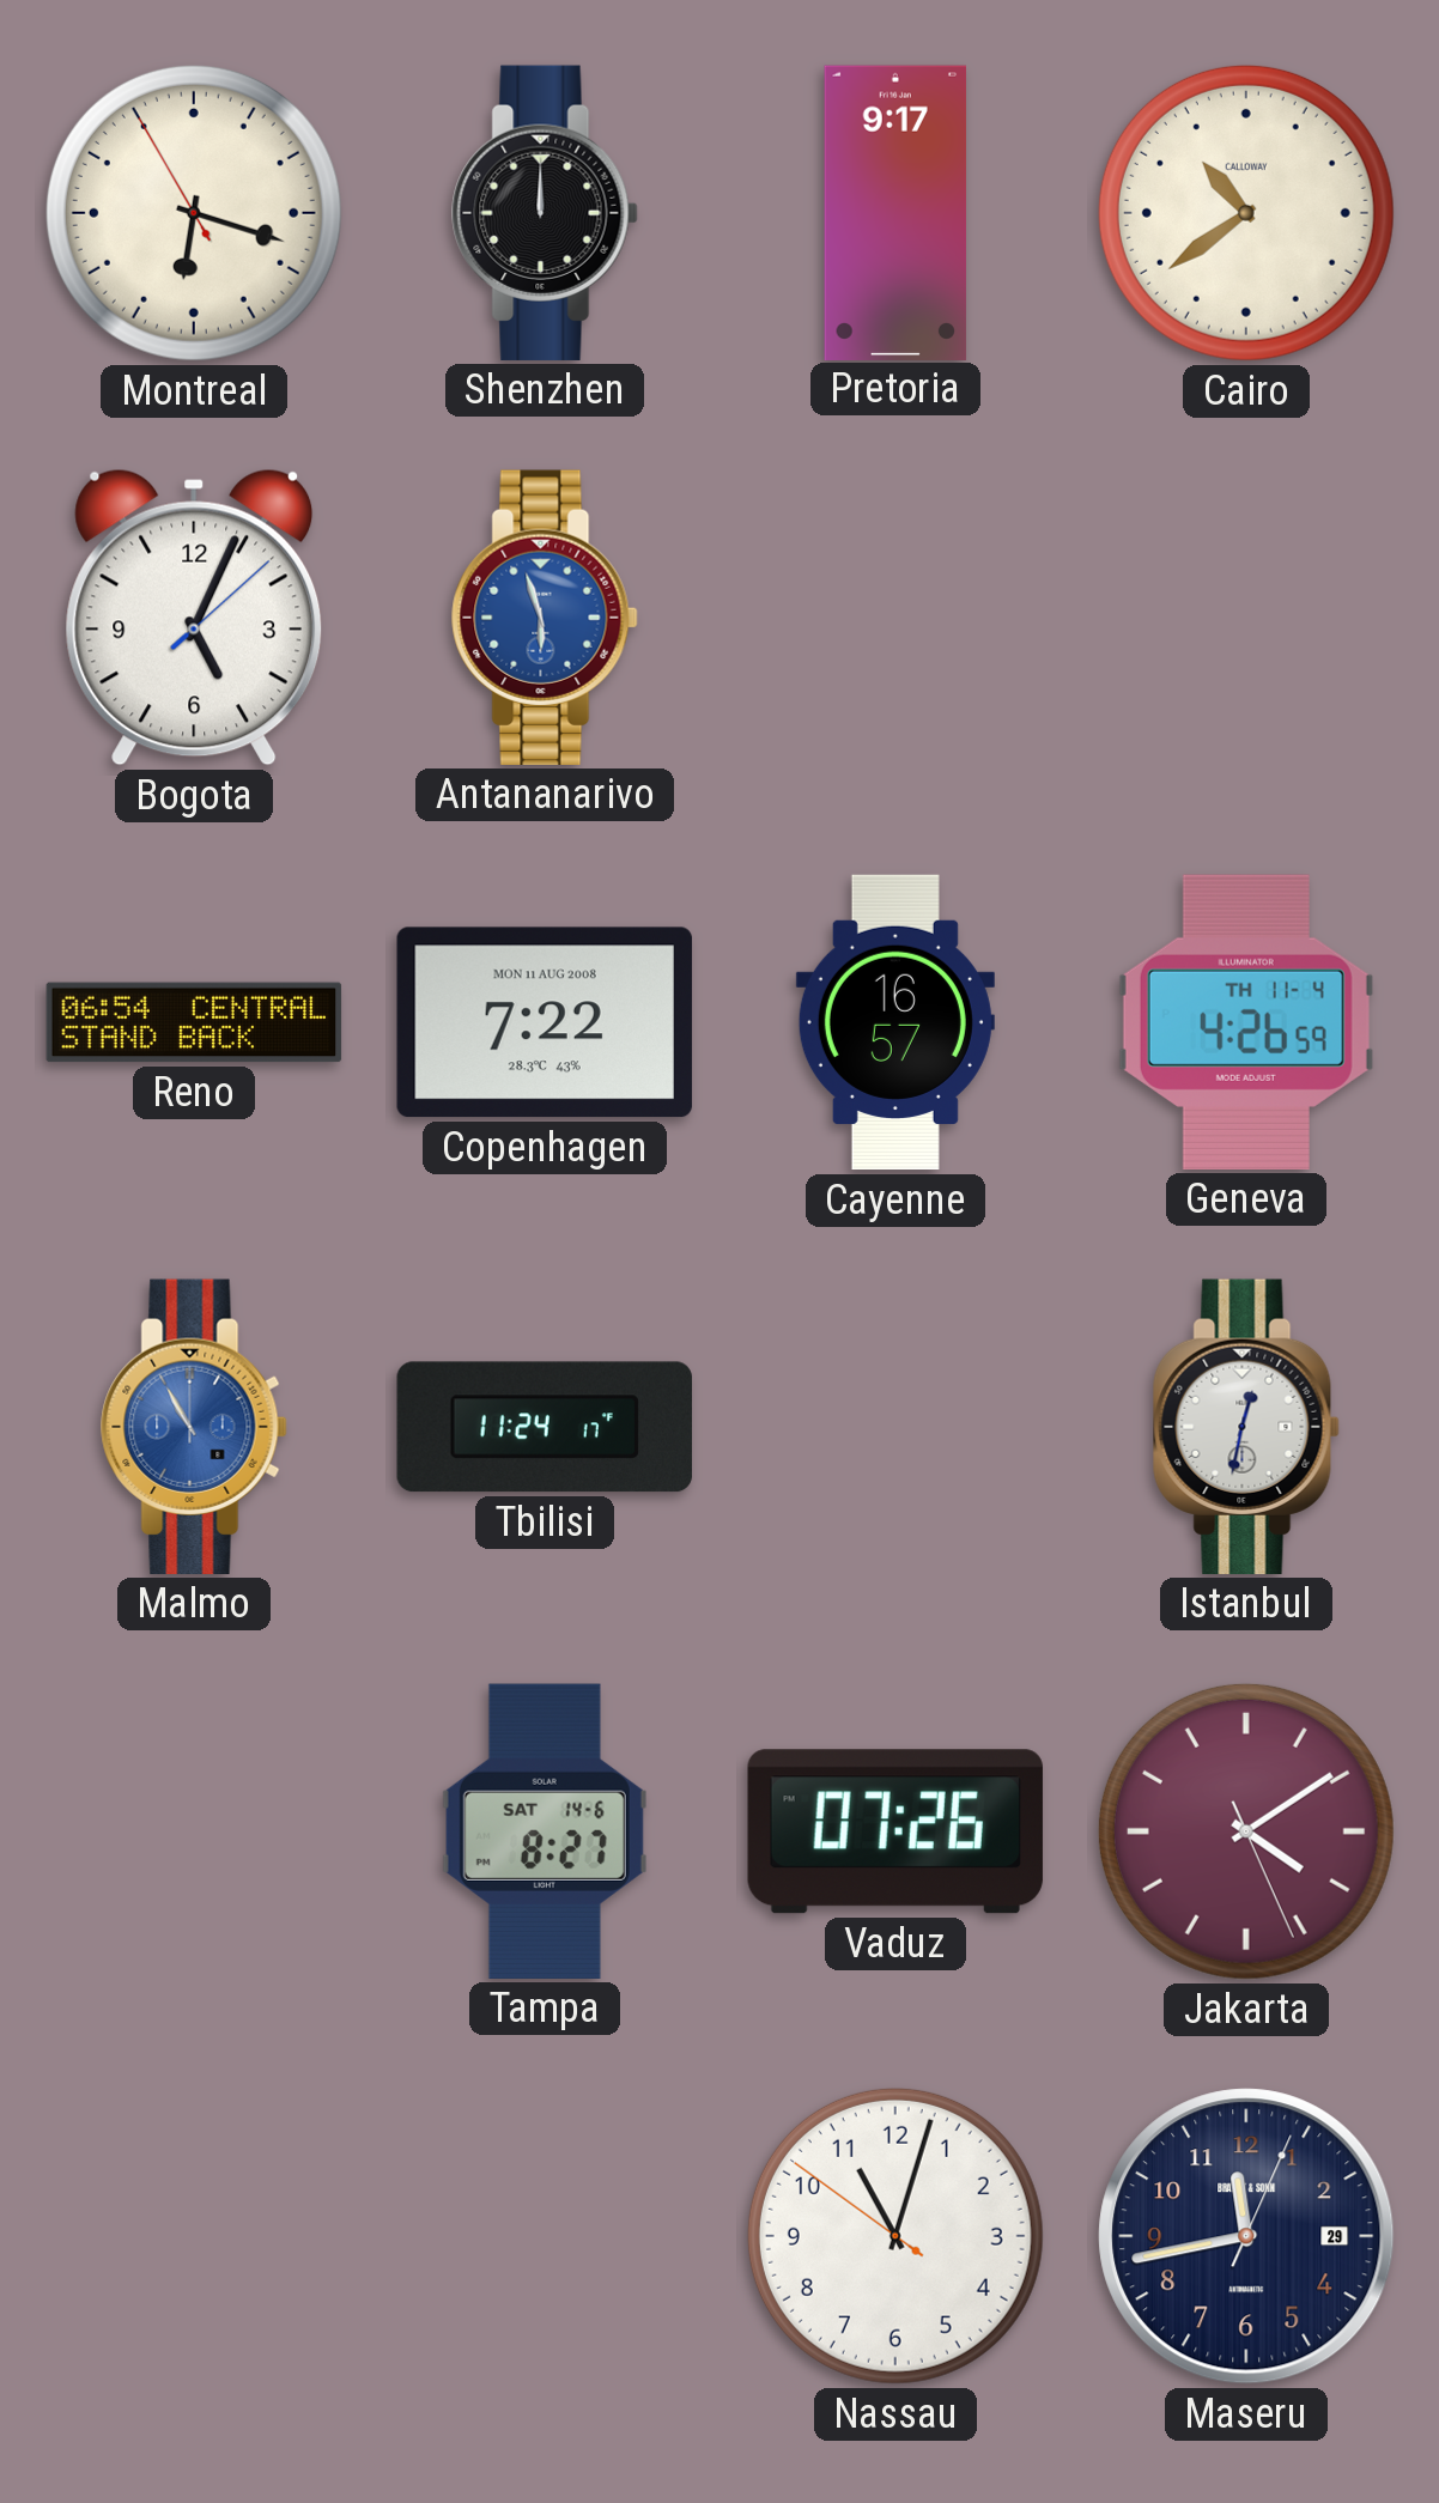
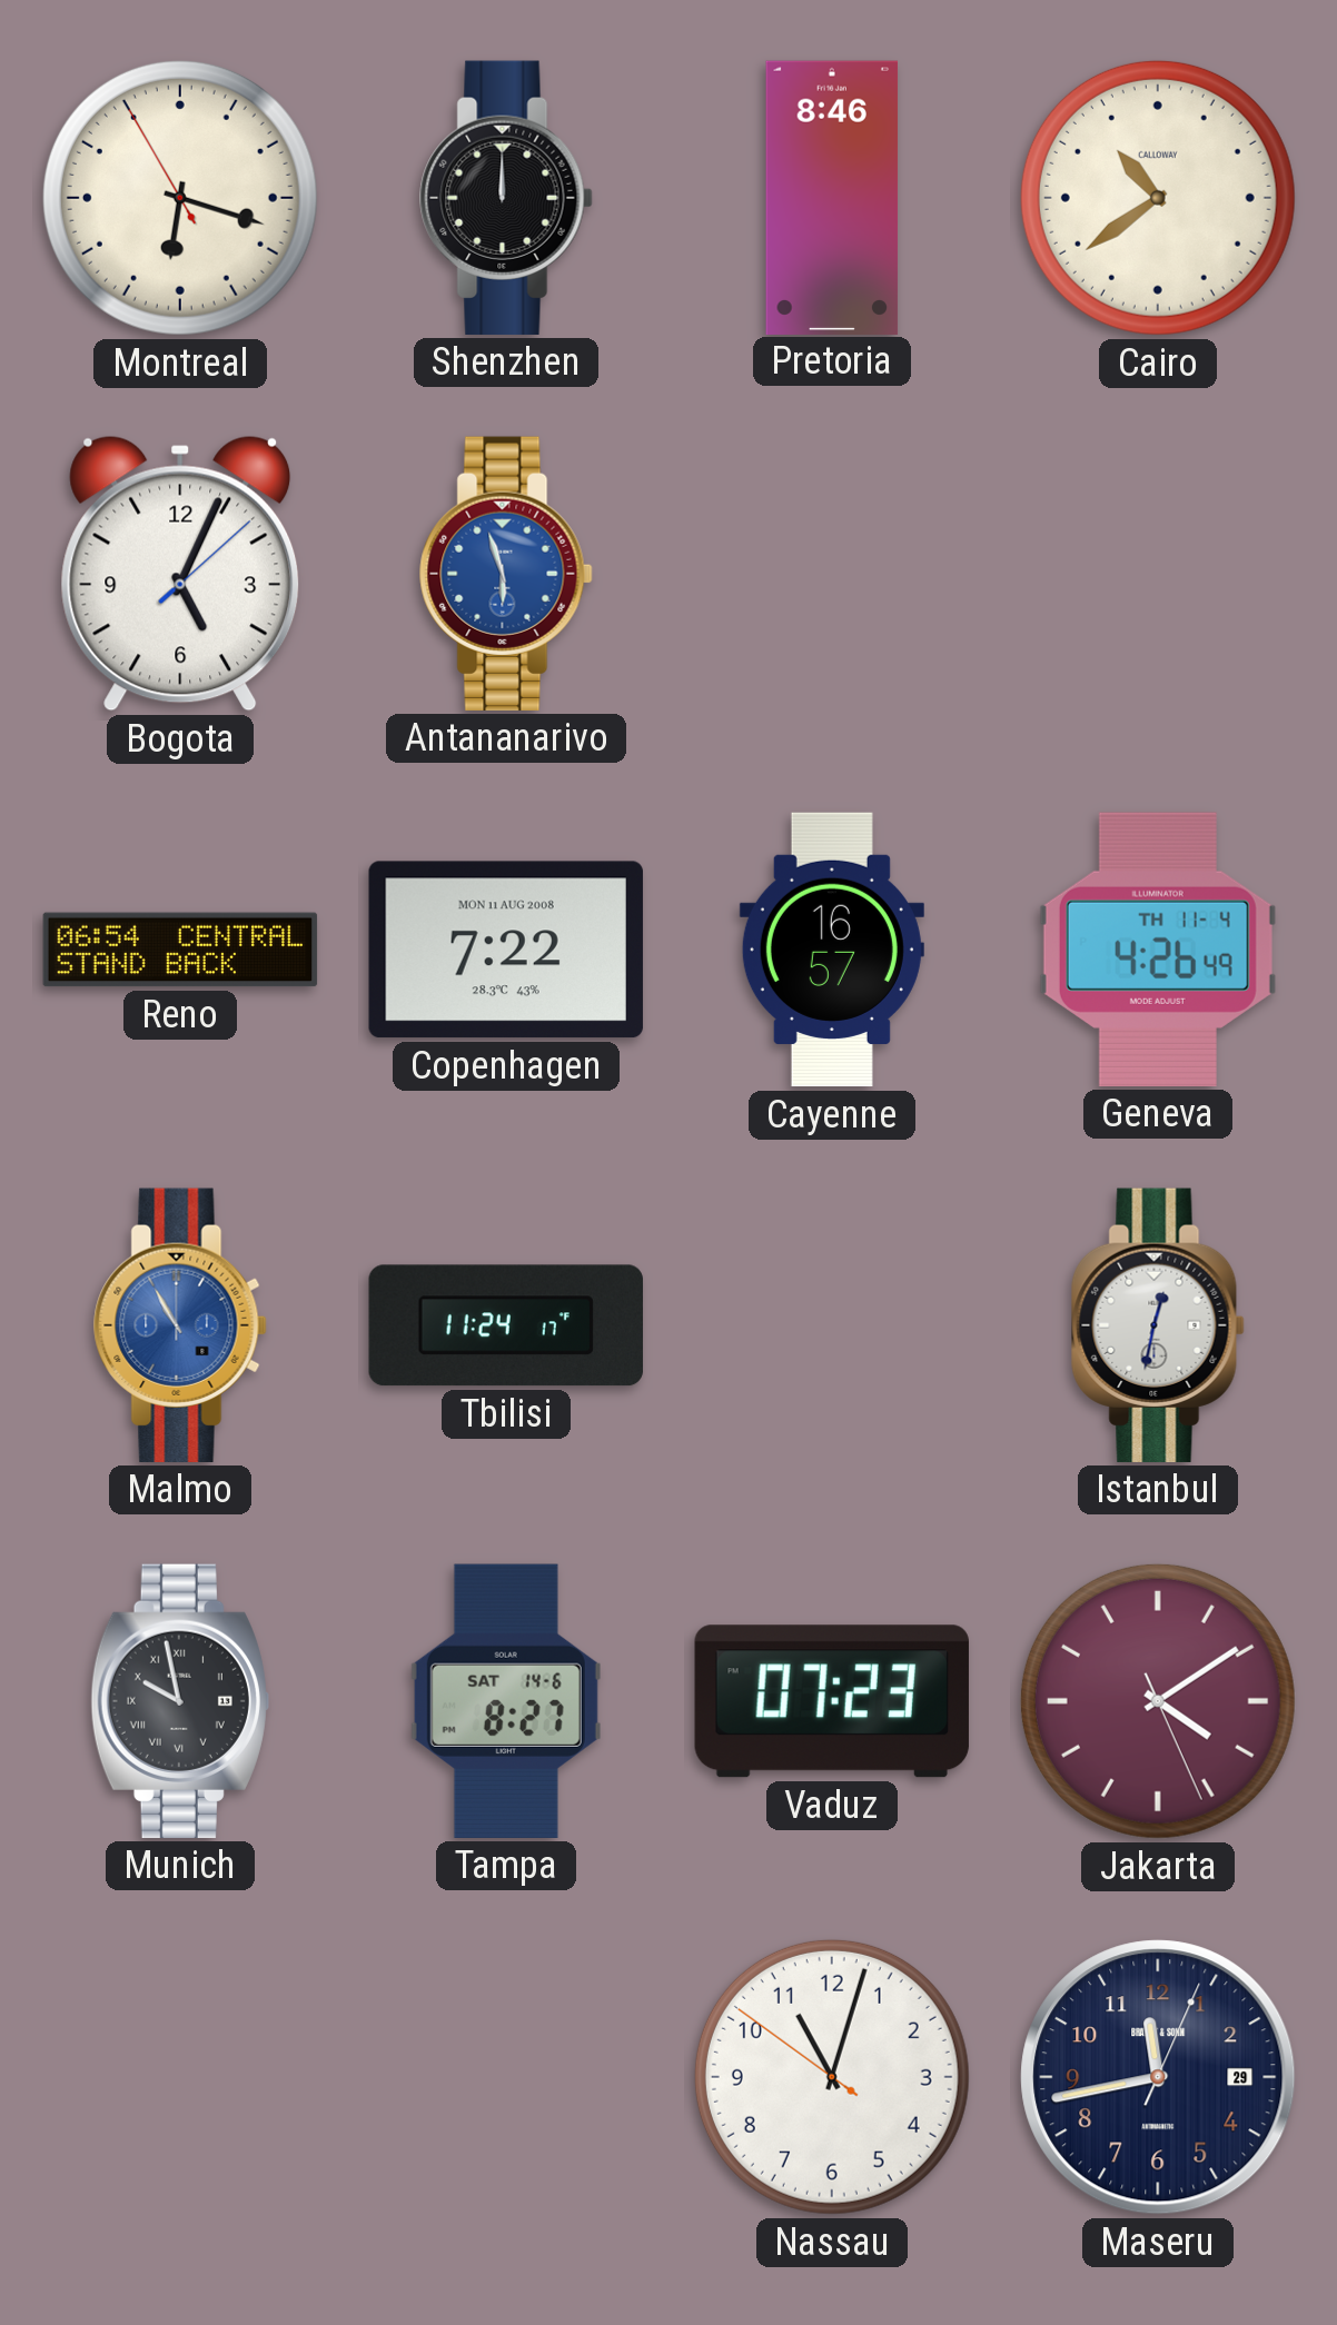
Pretoria: 9:17 -> 8:46
Geneva: 4:26:59 -> 4:26:49
Munich: none -> 9:58
Vaduz: 07:26 -> 07:23
